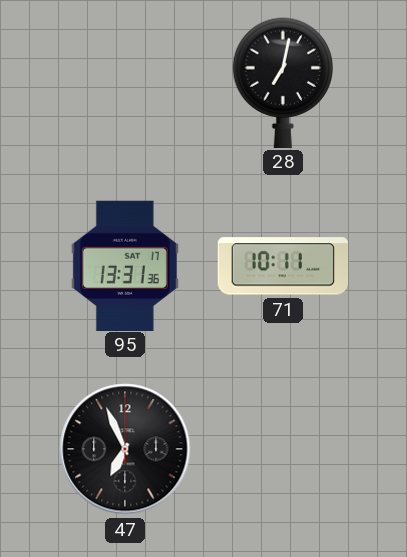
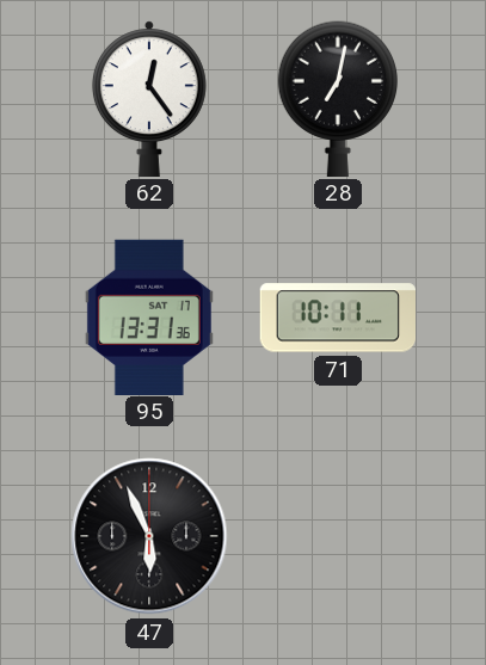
62: none -> 12:24
47: 6:56 -> 5:56
